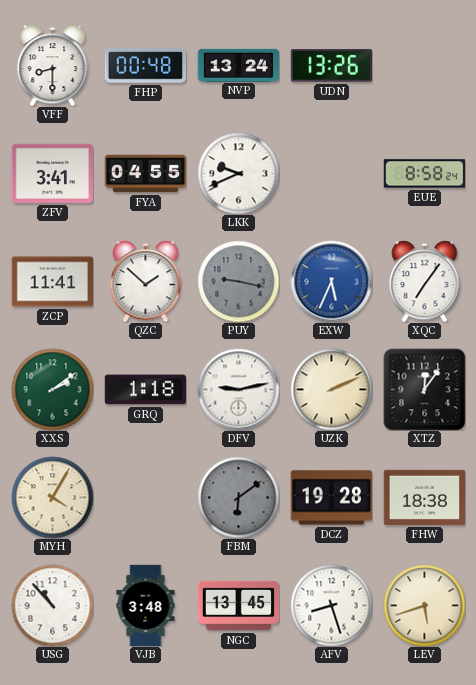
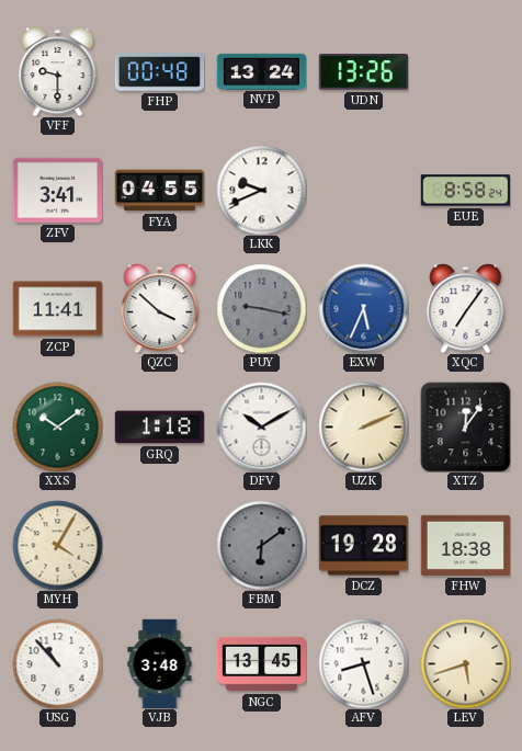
VFF: 8:30 -> 9:30
QZC: 1:52 -> 3:52
XXS: 2:09 -> 10:09
DFV: 9:13 -> 10:10
